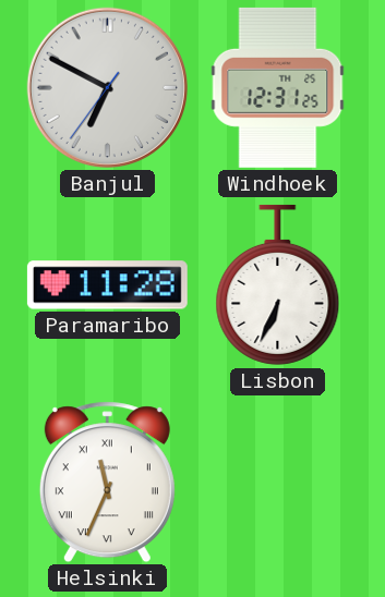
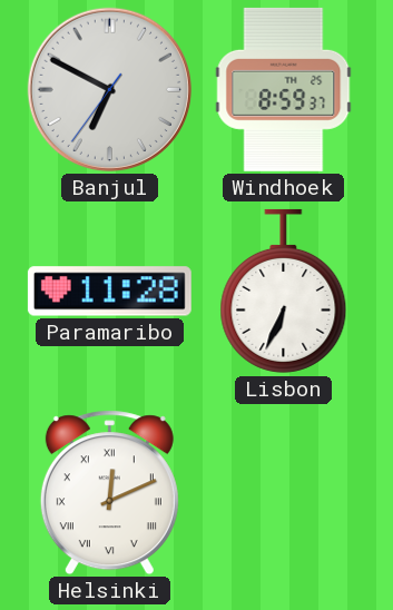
Windhoek: 12:31 -> 8:59
Helsinki: 11:34 -> 12:11
